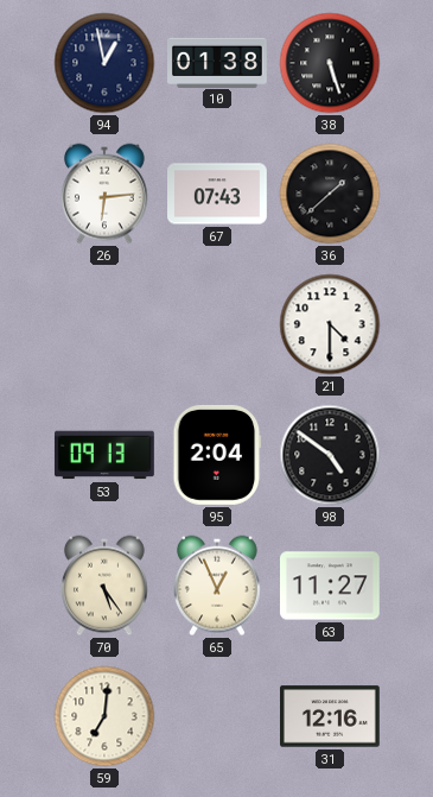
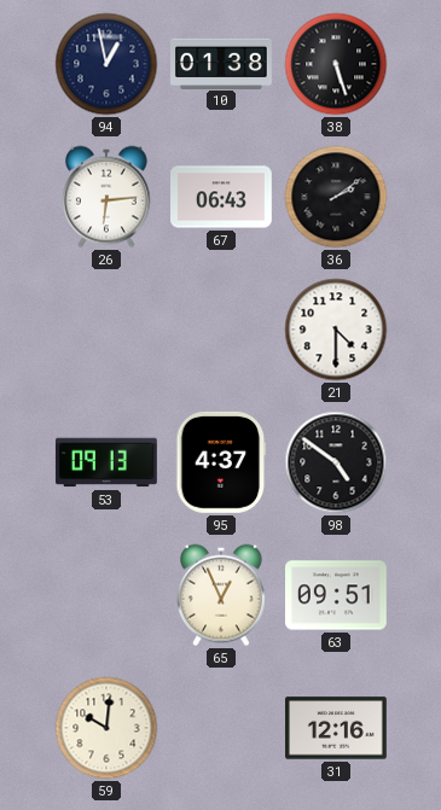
67: 07:43 -> 06:43
36: 1:38 -> 2:09
95: 2:04 -> 4:37
70: 5:24 -> none
63: 11:27 -> 09:51
59: 7:01 -> 10:01
